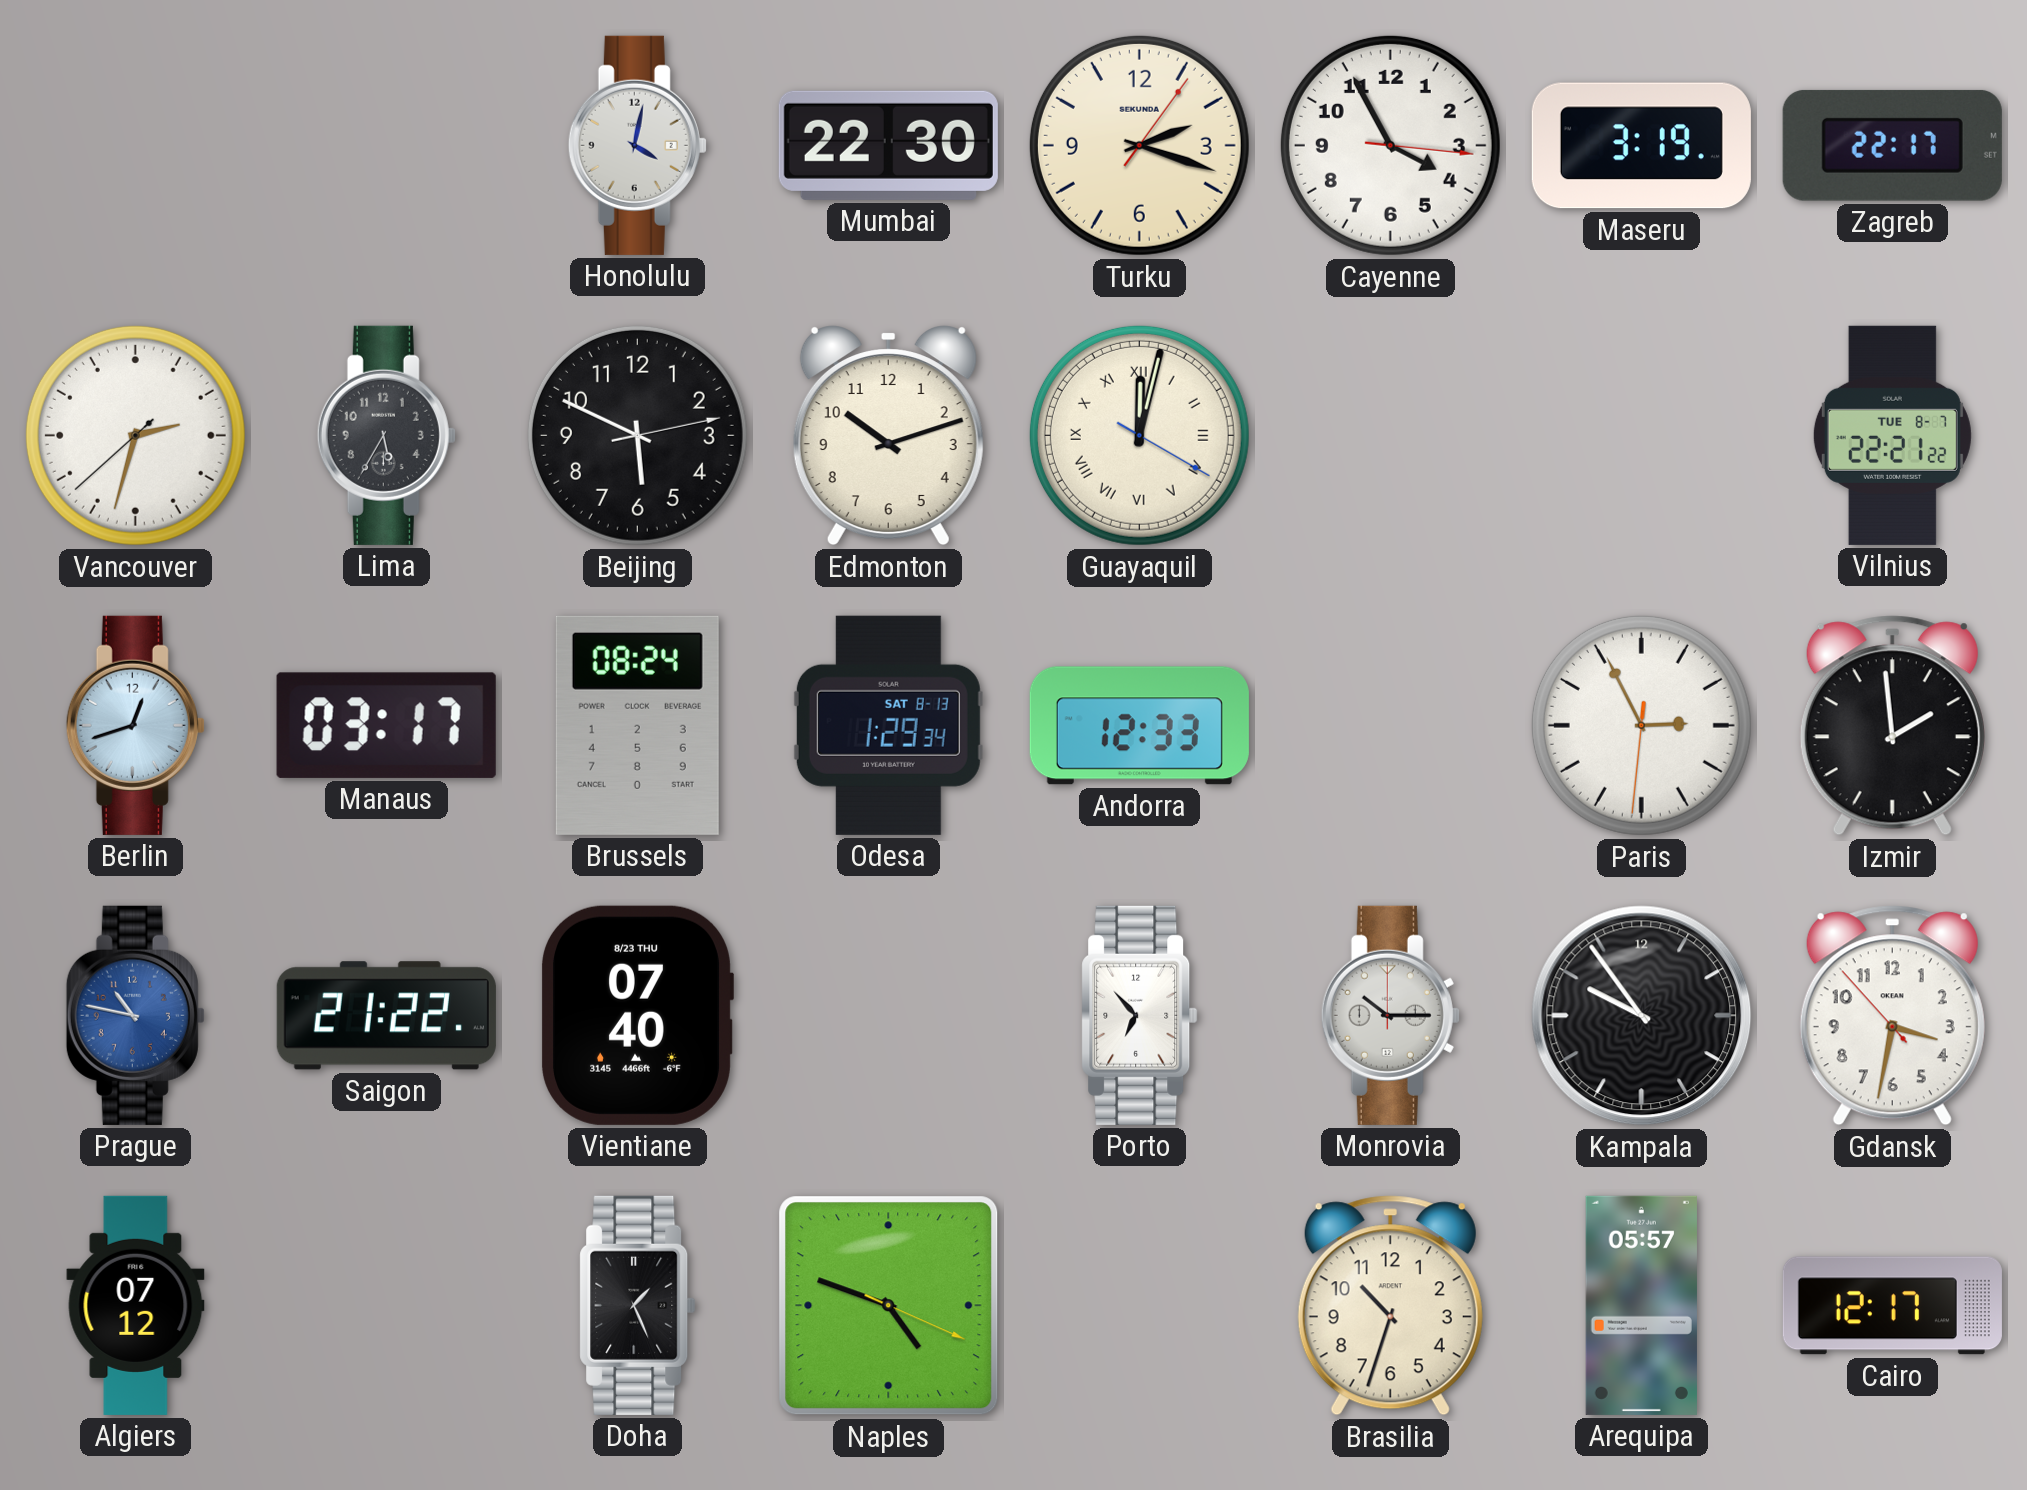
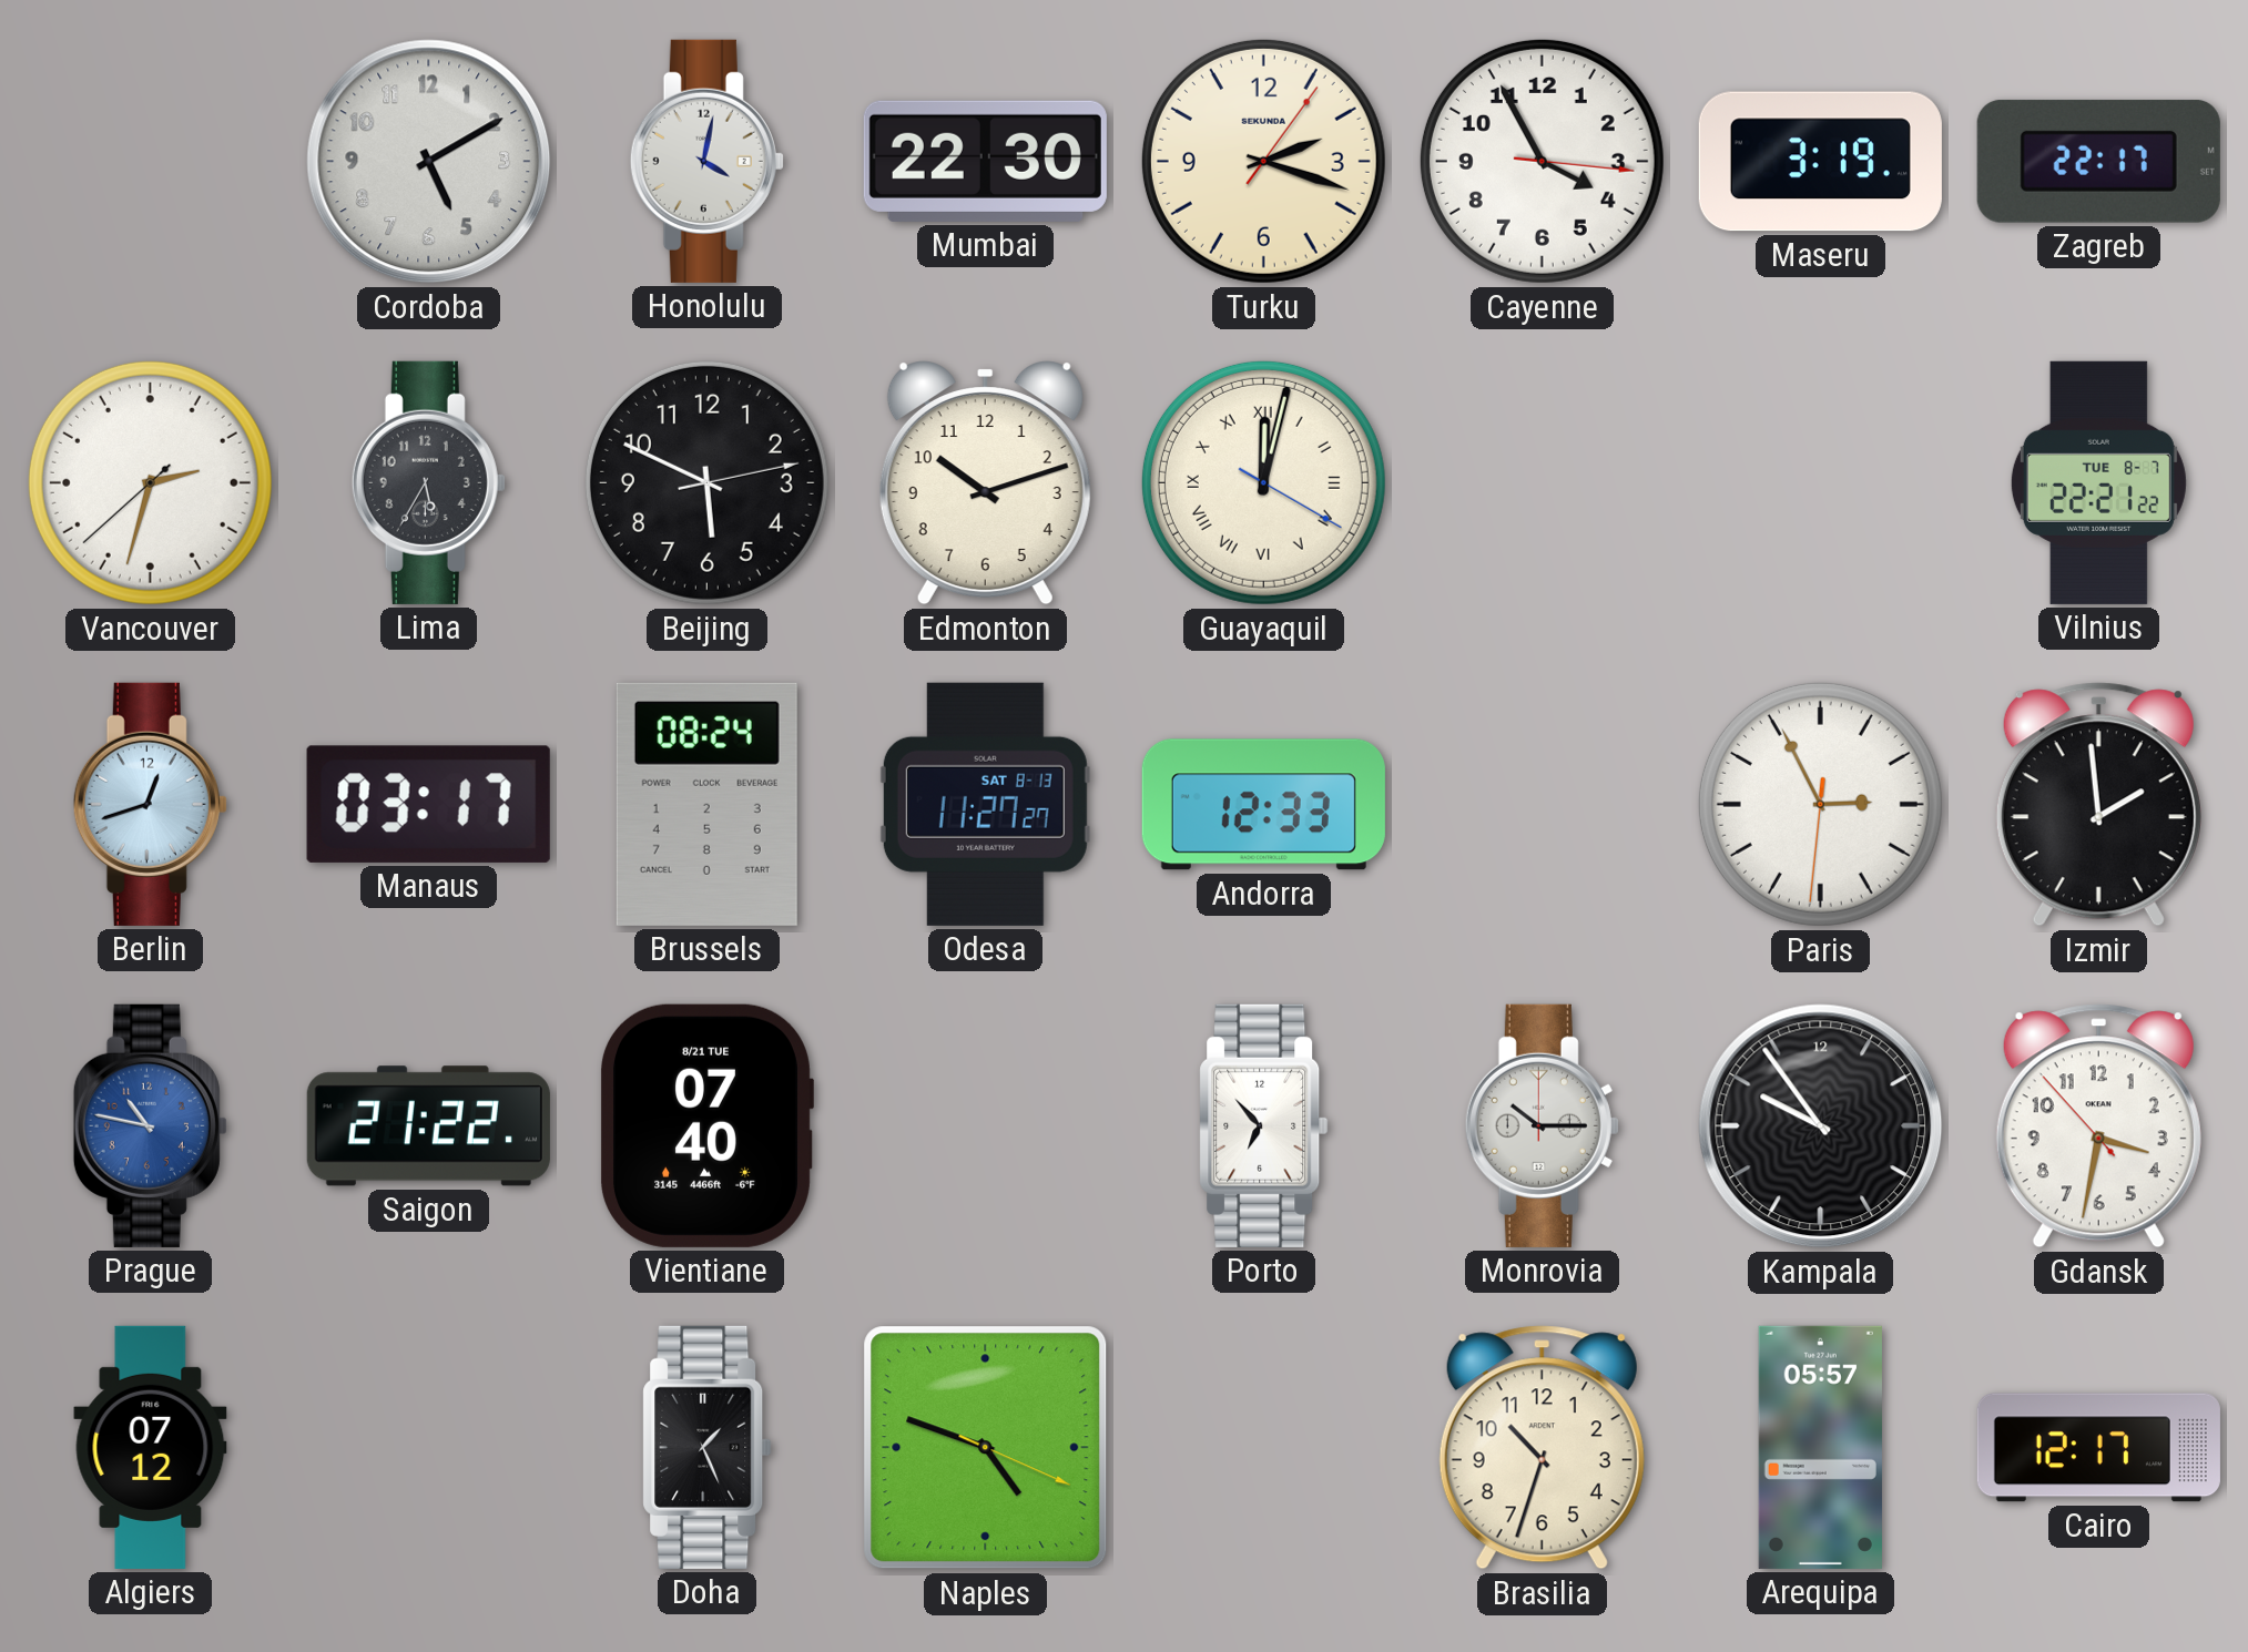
Cordoba: none -> 5:10
Odesa: 1:29 -> 11:27
Vientiane date: 8/23 THU -> 8/21 TUE
